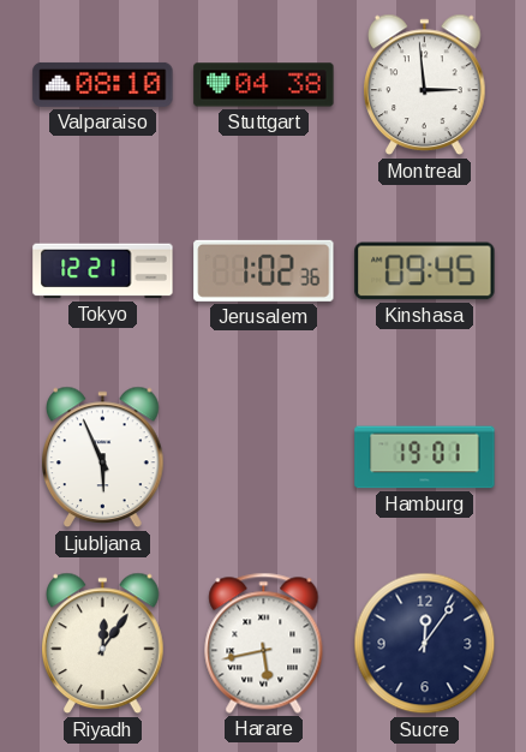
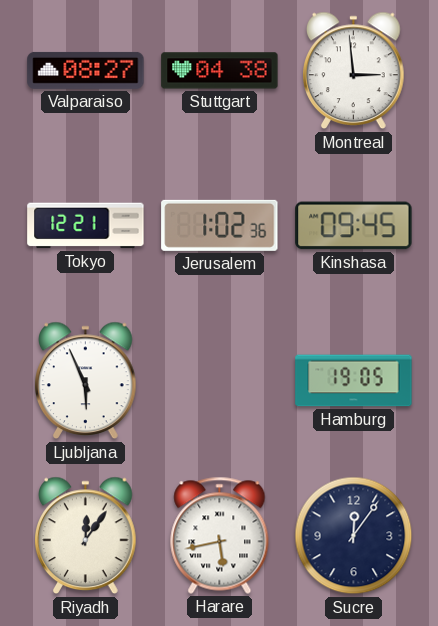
Valparaiso: 08:10 -> 08:27
Hamburg: 19:01 -> 19:05
